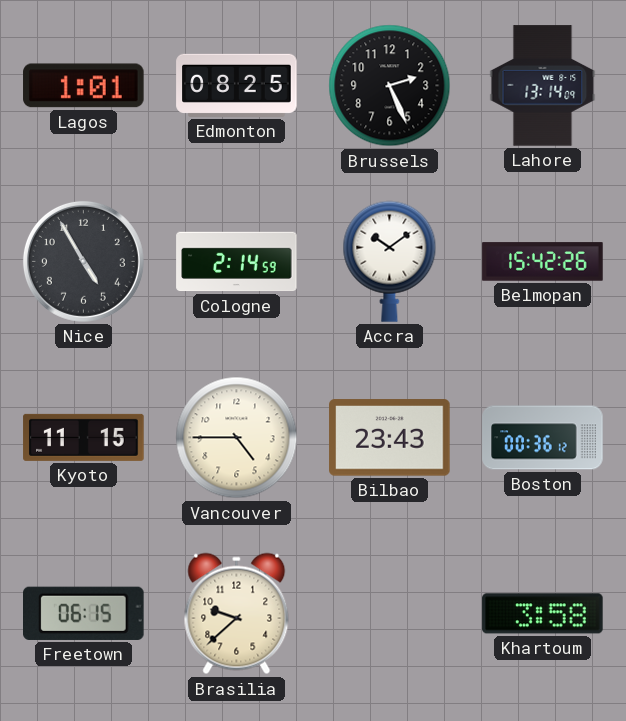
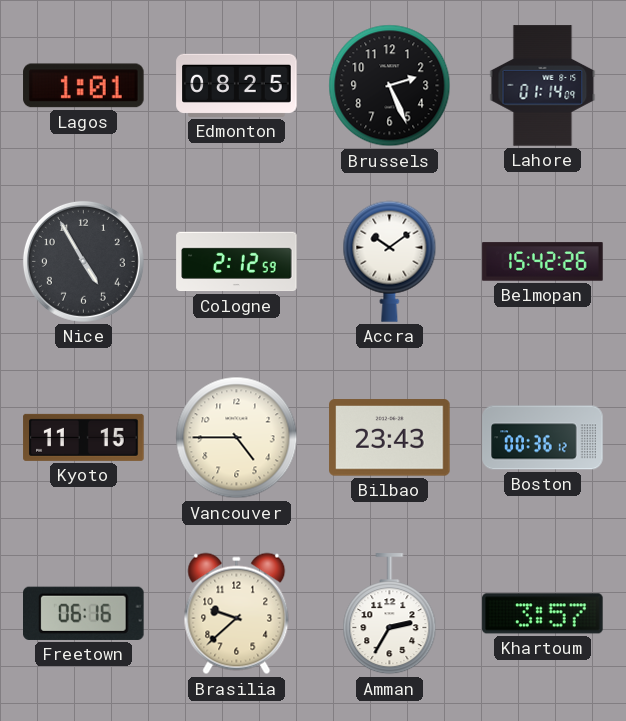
Lahore: 13:14 -> 01:14
Cologne: 2:14 -> 2:12
Freetown: 06:15 -> 06:16
Amman: none -> 2:35
Khartoum: 3:58 -> 3:57
